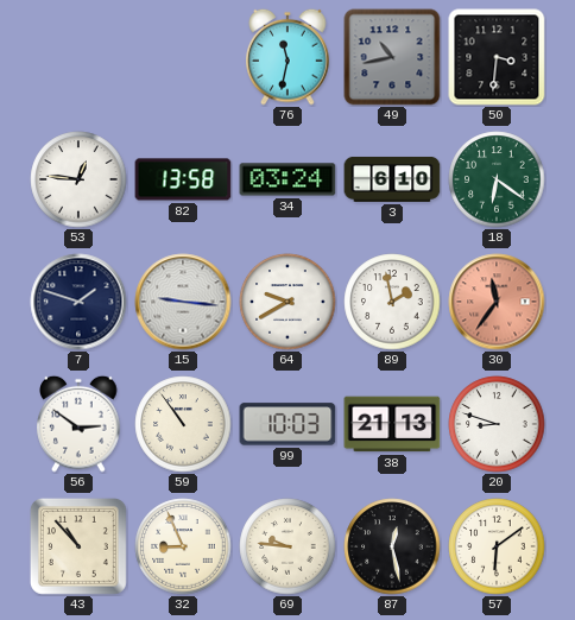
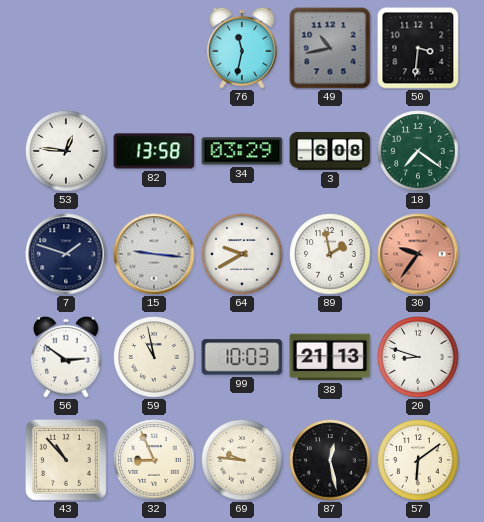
34: 03:24 -> 03:29
3: 6:10 -> 6:08
18: 6:21 -> 7:21
30: 11:36 -> 9:36
59: 10:54 -> 10:58
